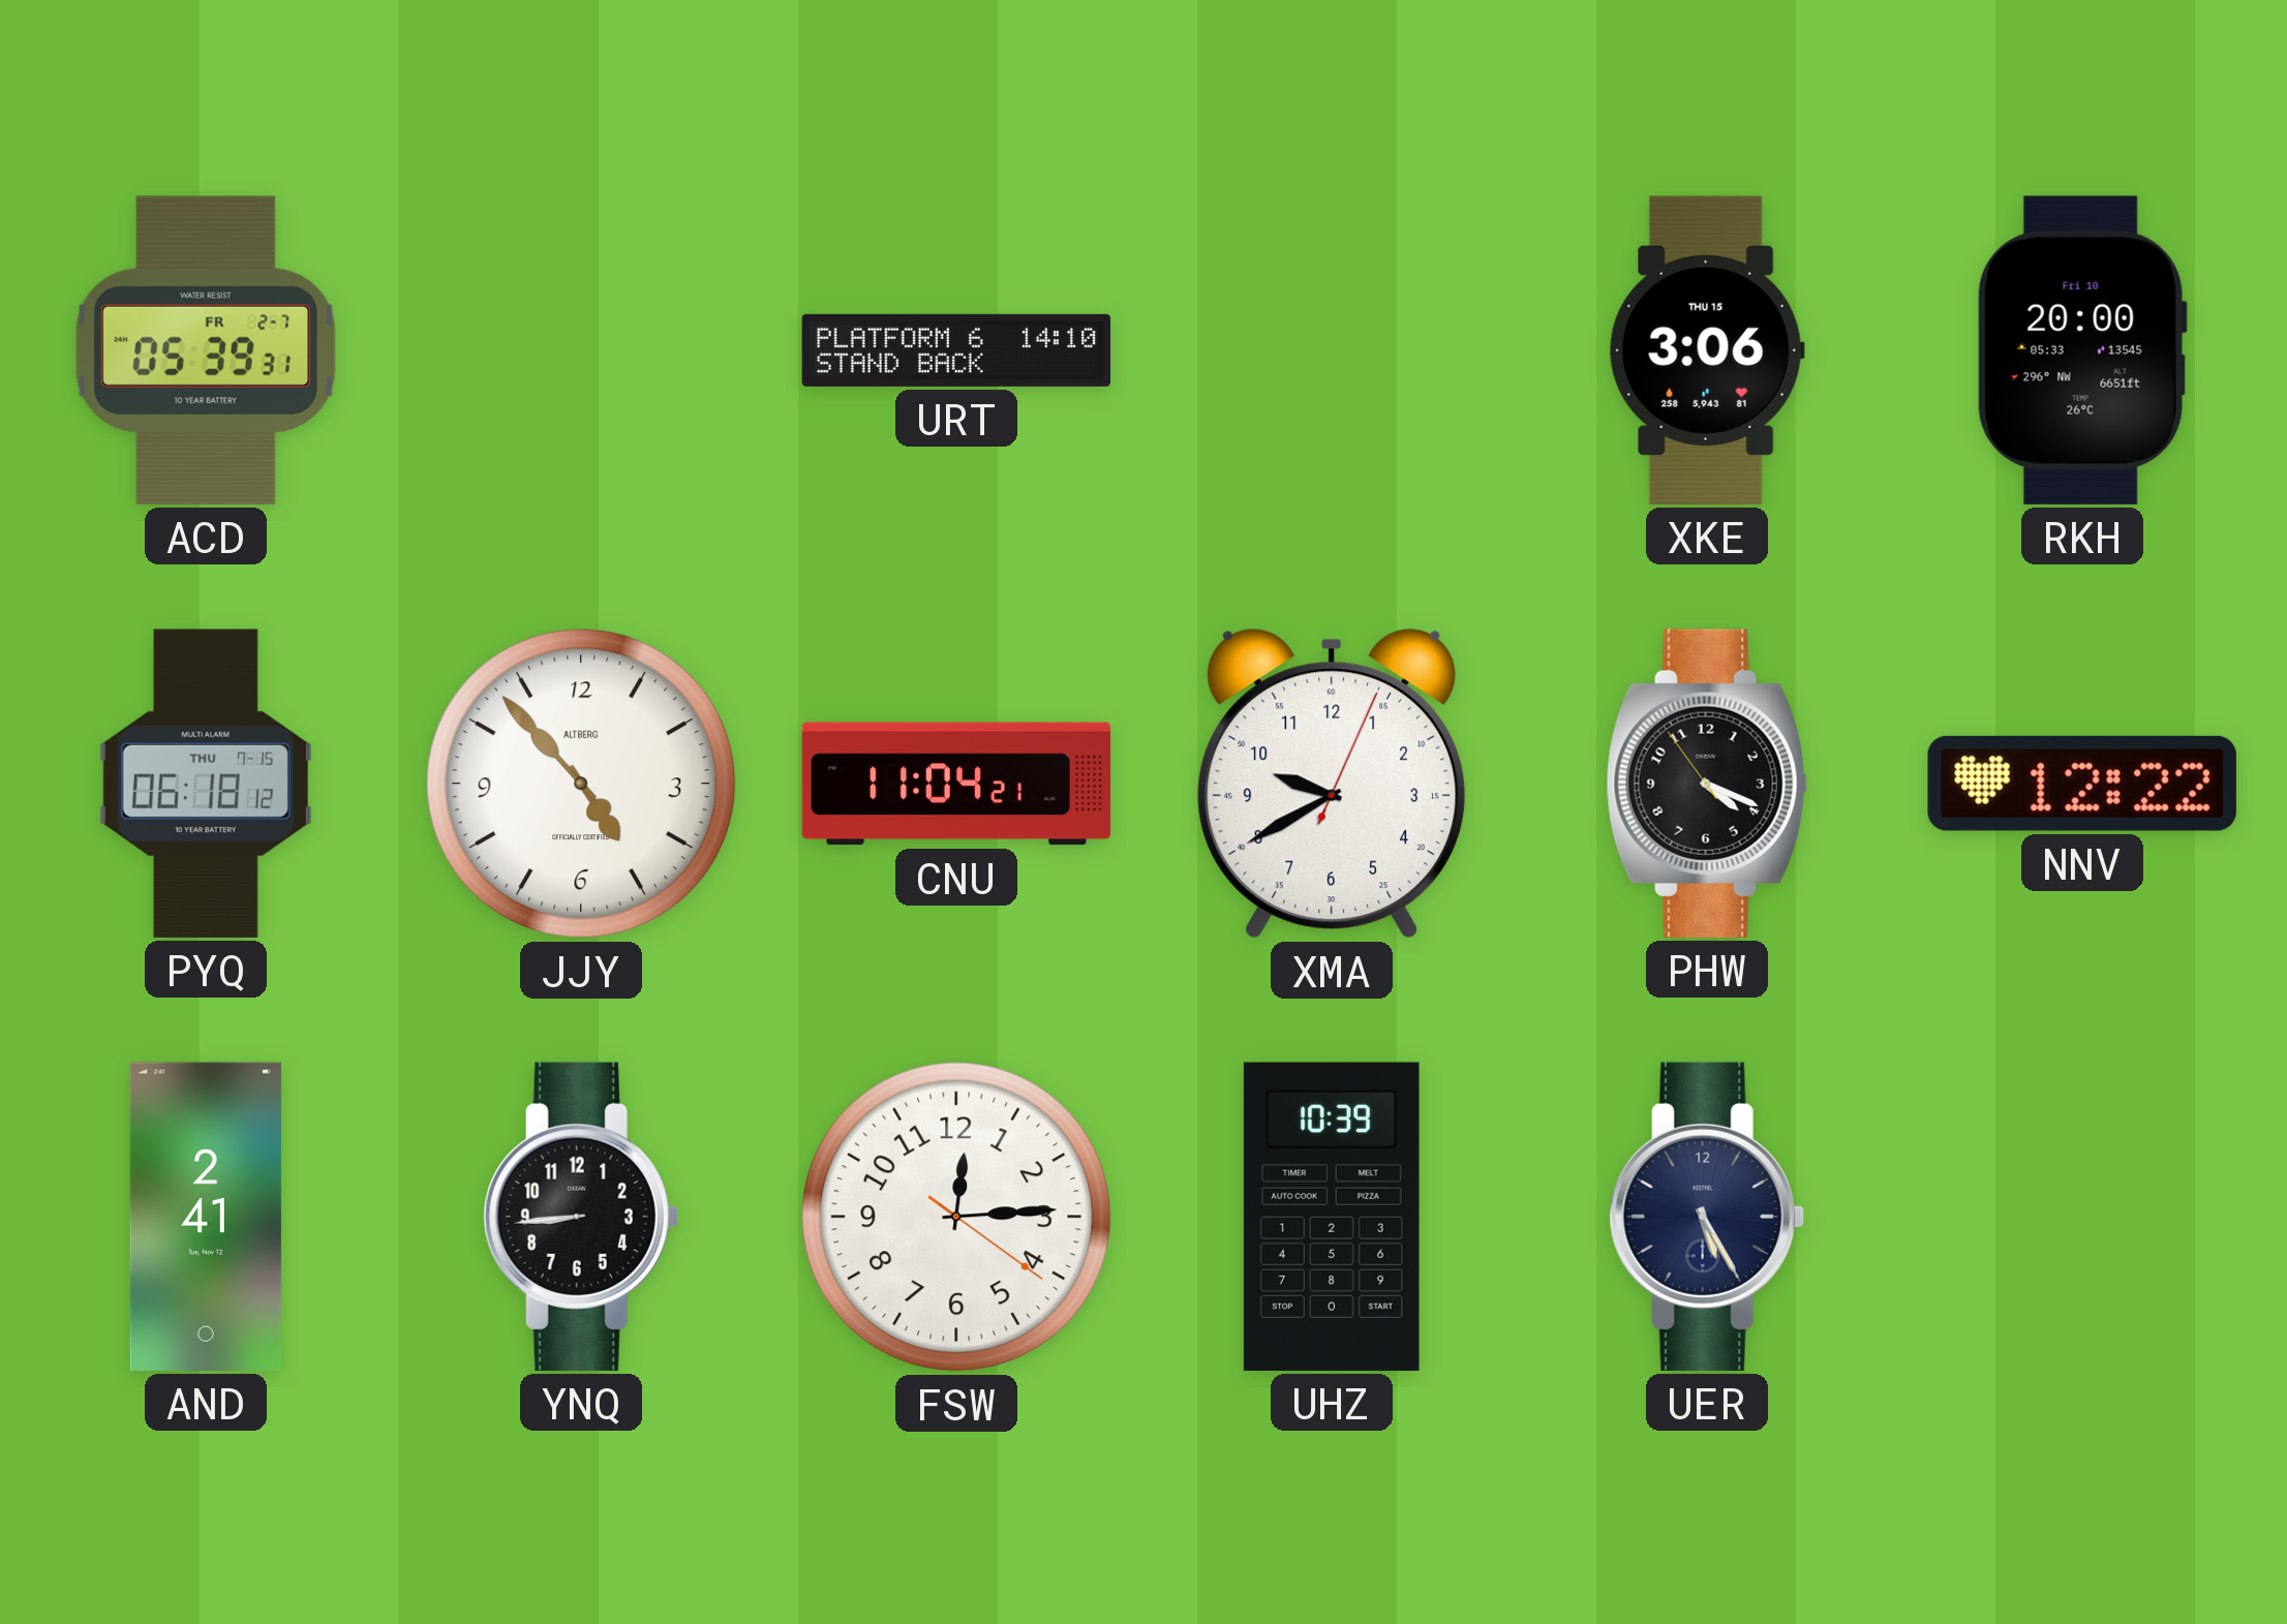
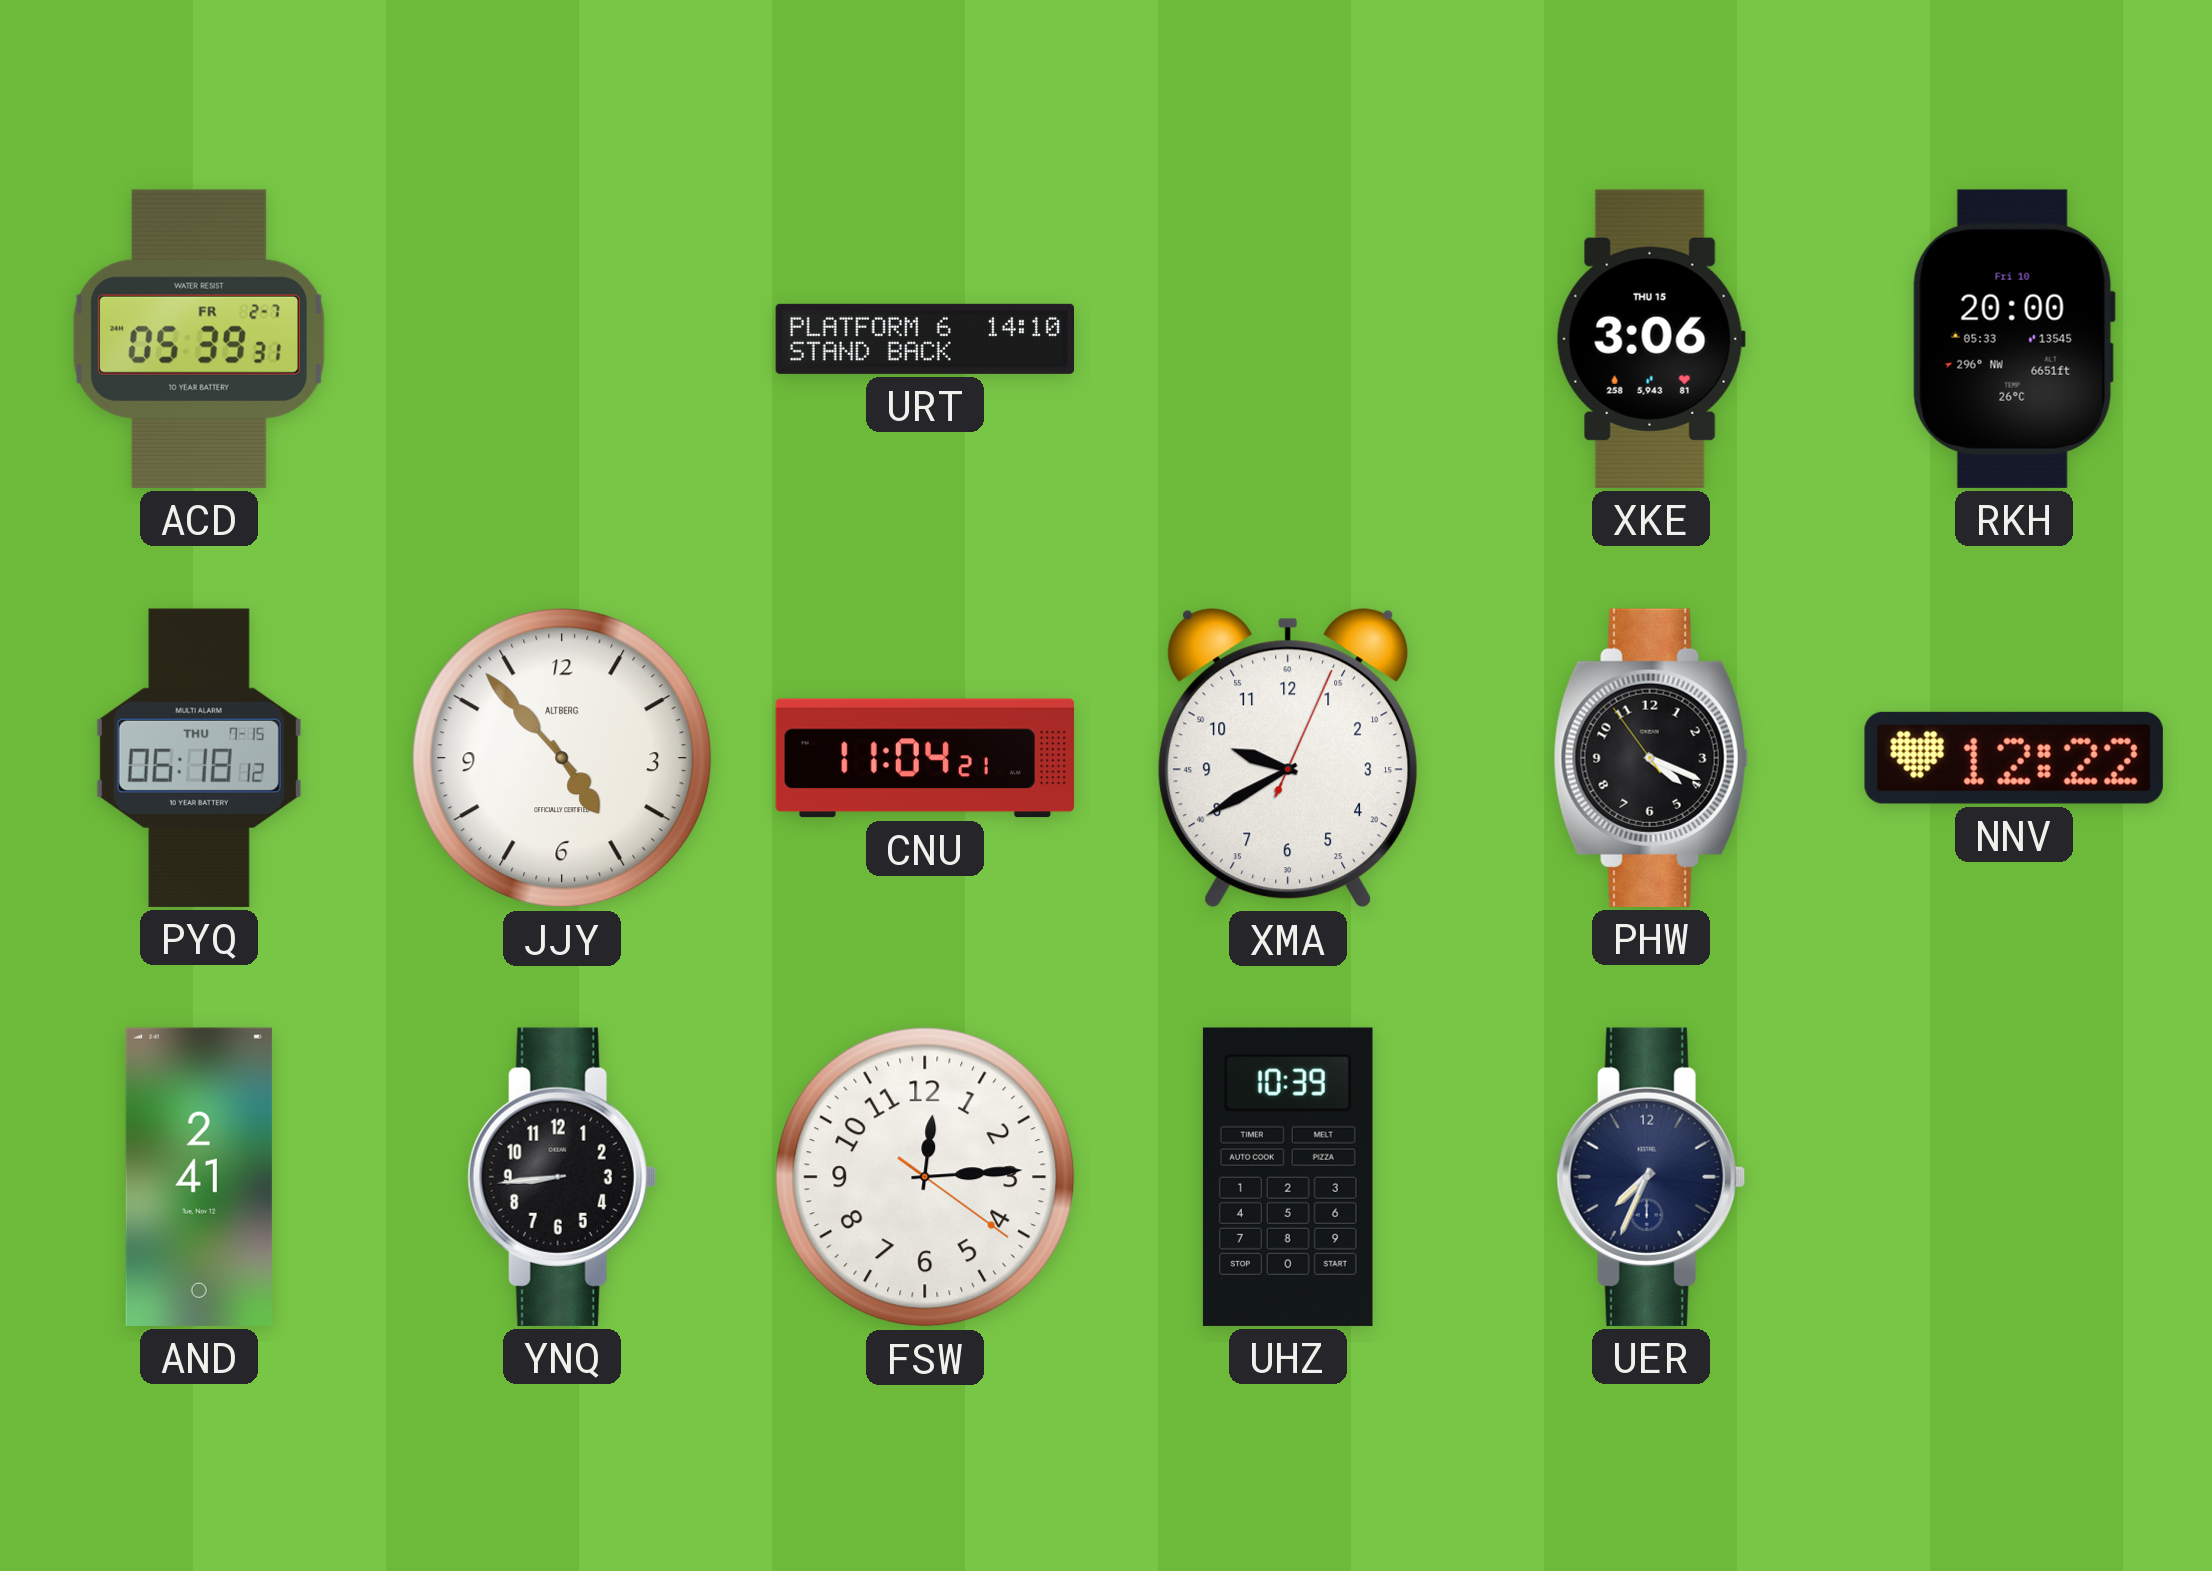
UER: 5:25 -> 7:34
